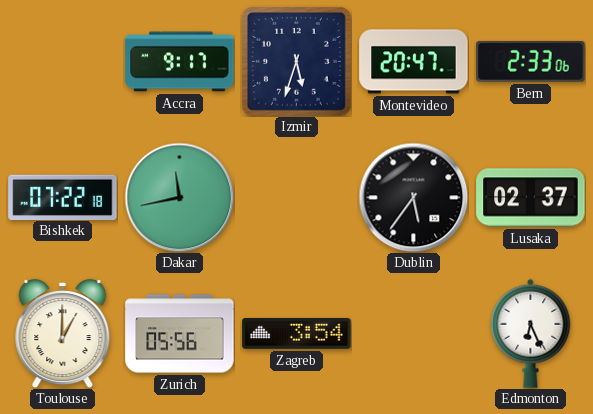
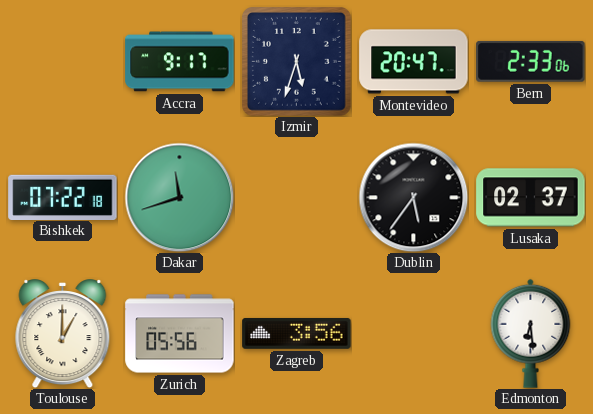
Dakar: 11:43 -> 11:42
Zagreb: 3:54 -> 3:56
Edmonton: 6:26 -> 6:29
